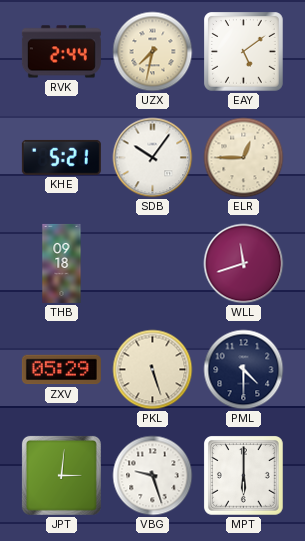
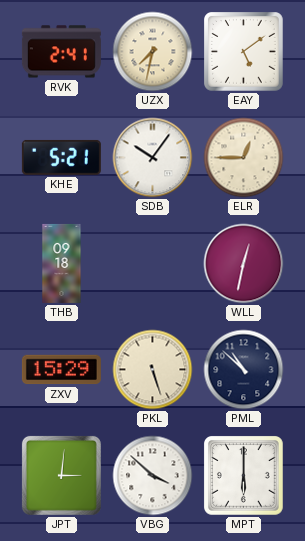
RVK: 2:44 -> 2:41
WLL: 11:42 -> 12:32
ZXV: 05:29 -> 15:29
PML: 4:30 -> 10:52
VBG: 9:27 -> 3:52
